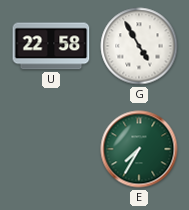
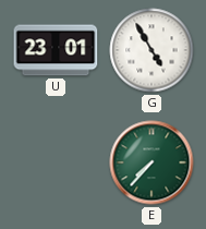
U: 22:58 -> 23:01
E: 7:35 -> 7:37
